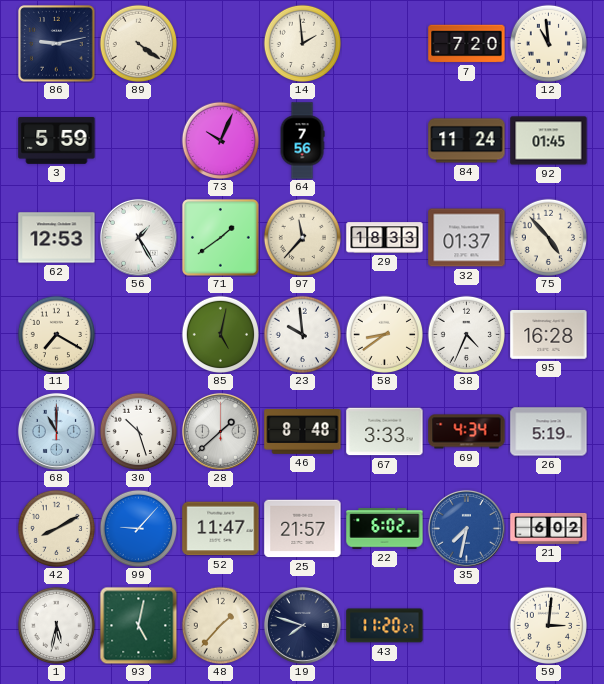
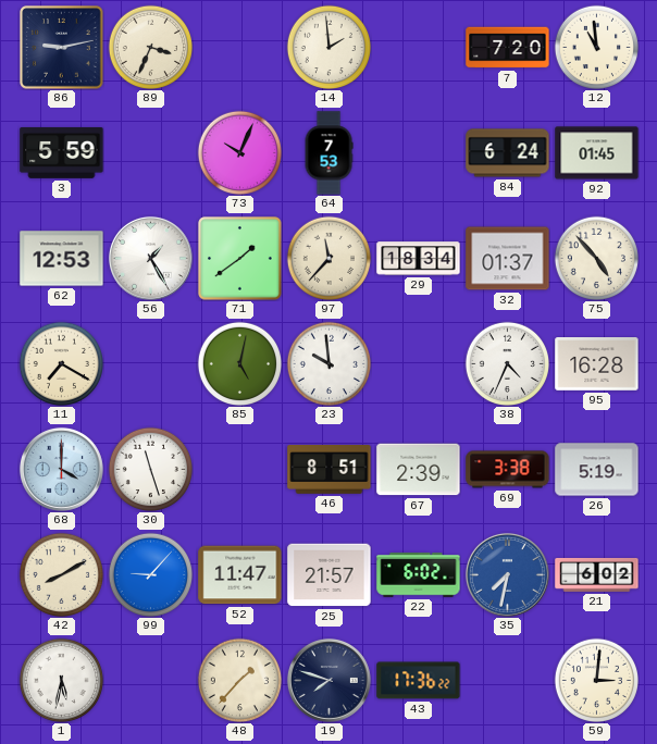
89: 4:21 -> 3:34
64: 7:56 -> 7:53
84: 11:24 -> 6:24
29: 18:33 -> 18:34
58: 8:39 -> none
68: 11:00 -> 4:00
30: 10:27 -> 11:27
28: 1:38 -> none
46: 8:48 -> 8:51
67: 3:33 -> 2:39
69: 4:34 -> 3:38
93: 5:02 -> none
43: 11:20 -> 17:36
